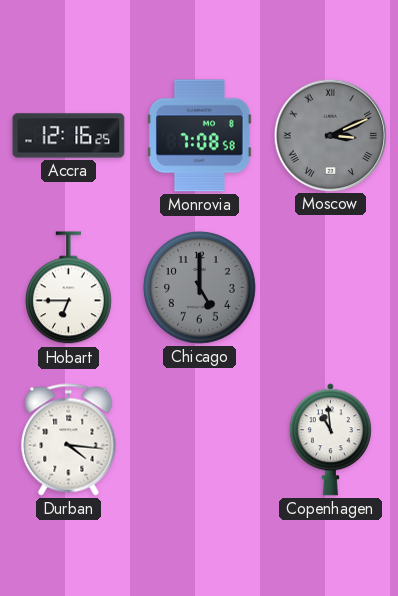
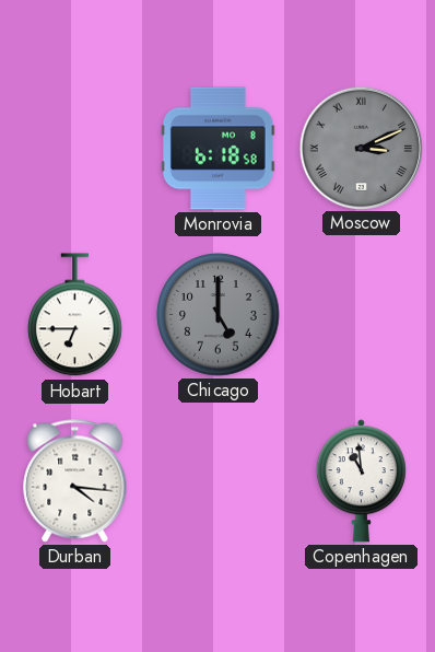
Accra: 12:16 -> none
Monrovia: 7:08 -> 6:18
